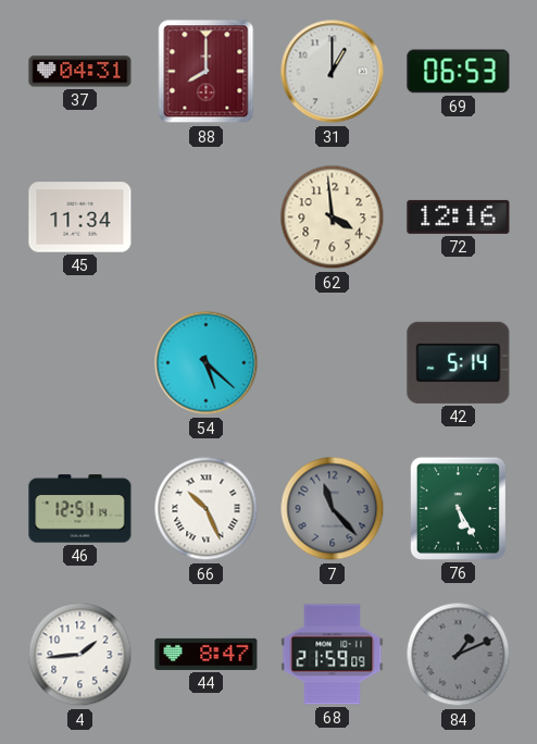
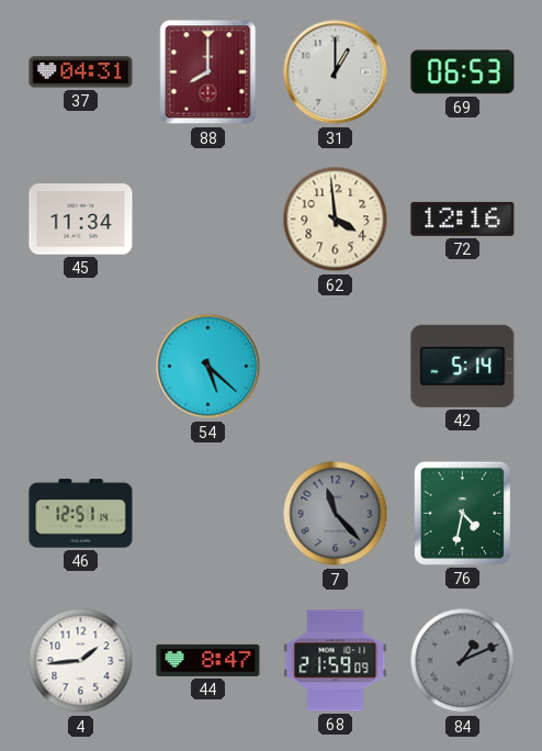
66: 10:26 -> none
76: 5:25 -> 4:32
